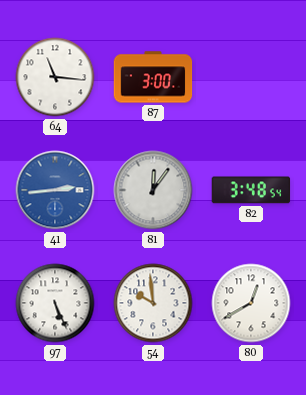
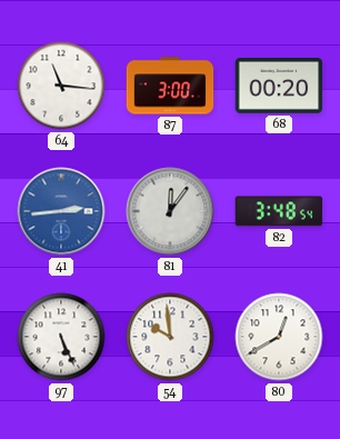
68: none -> 00:20
